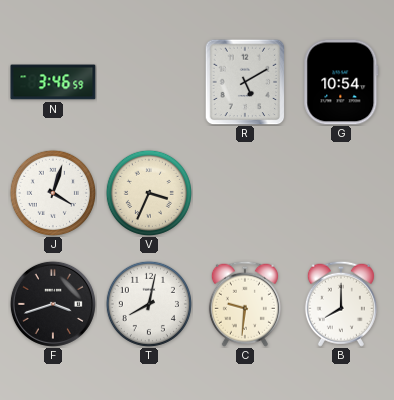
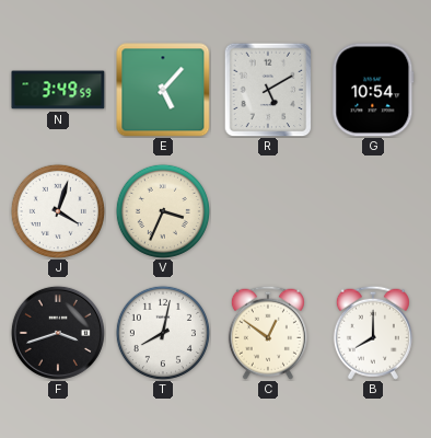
N: 3:46 -> 3:49
E: none -> 5:07
C: 9:31 -> 12:51
